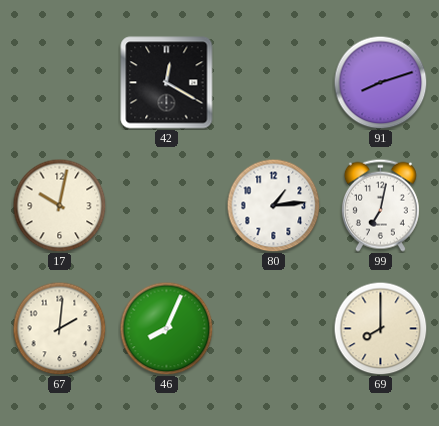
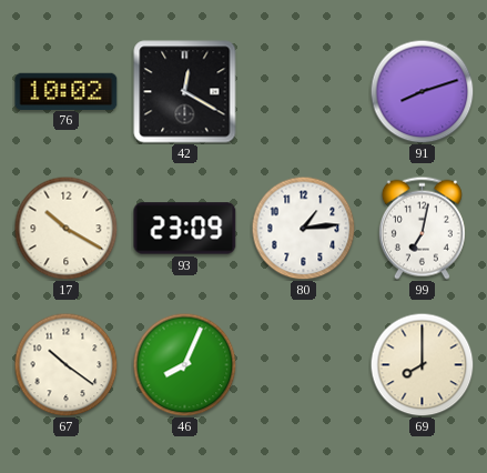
76: none -> 10:02
17: 10:02 -> 10:20
93: none -> 23:09
67: 2:01 -> 10:21
